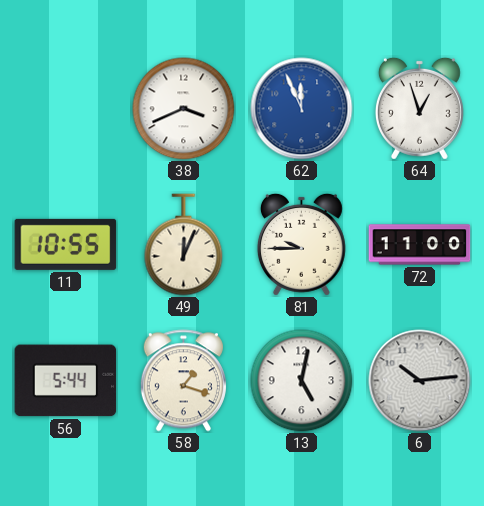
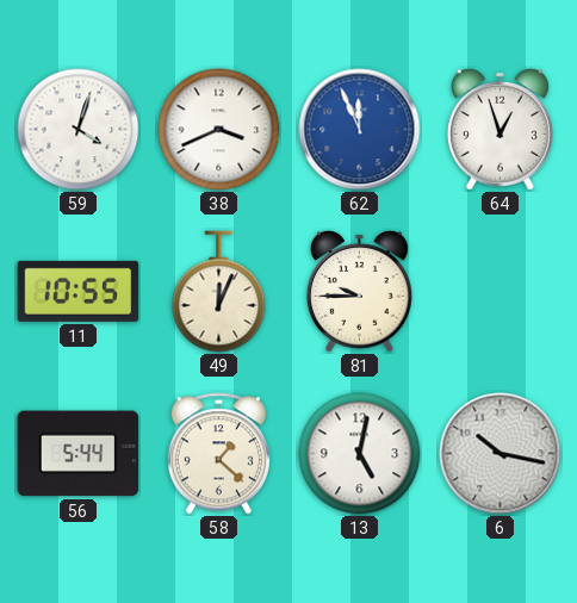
59: none -> 4:03
72: 11:00 -> none
58: 1:18 -> 1:22
6: 10:14 -> 10:17
